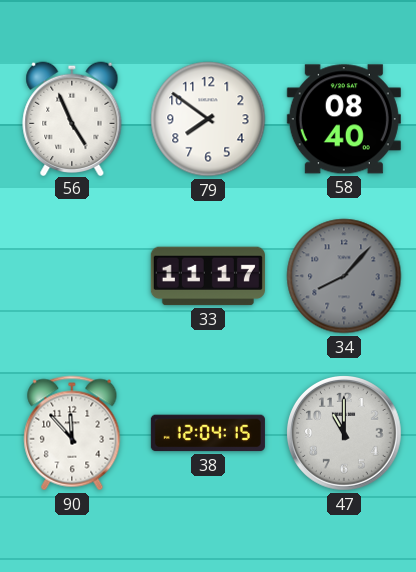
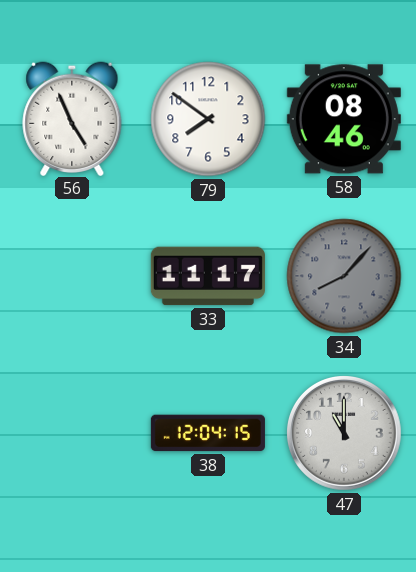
58: 08:40 -> 08:46
90: 11:53 -> none
